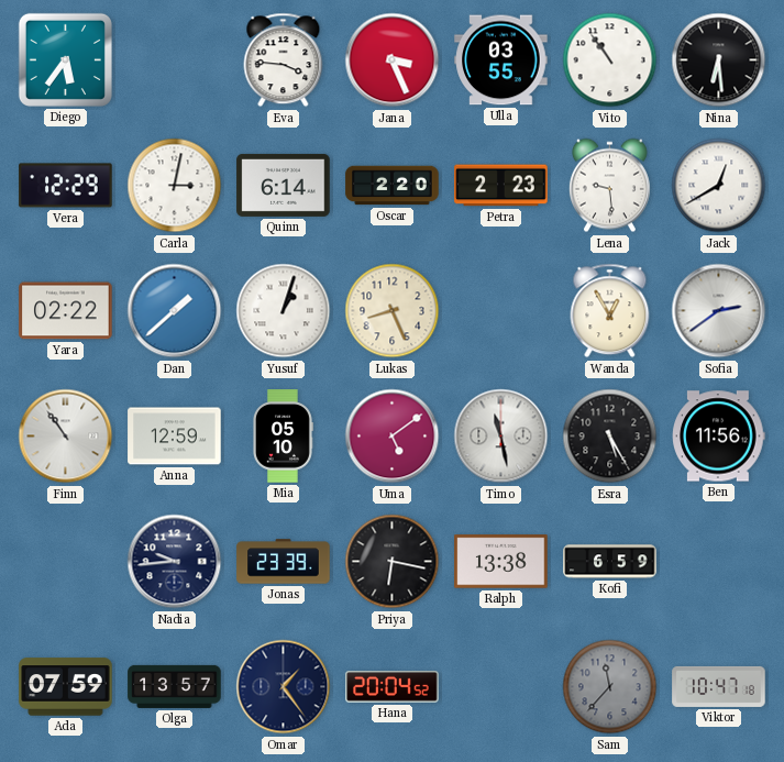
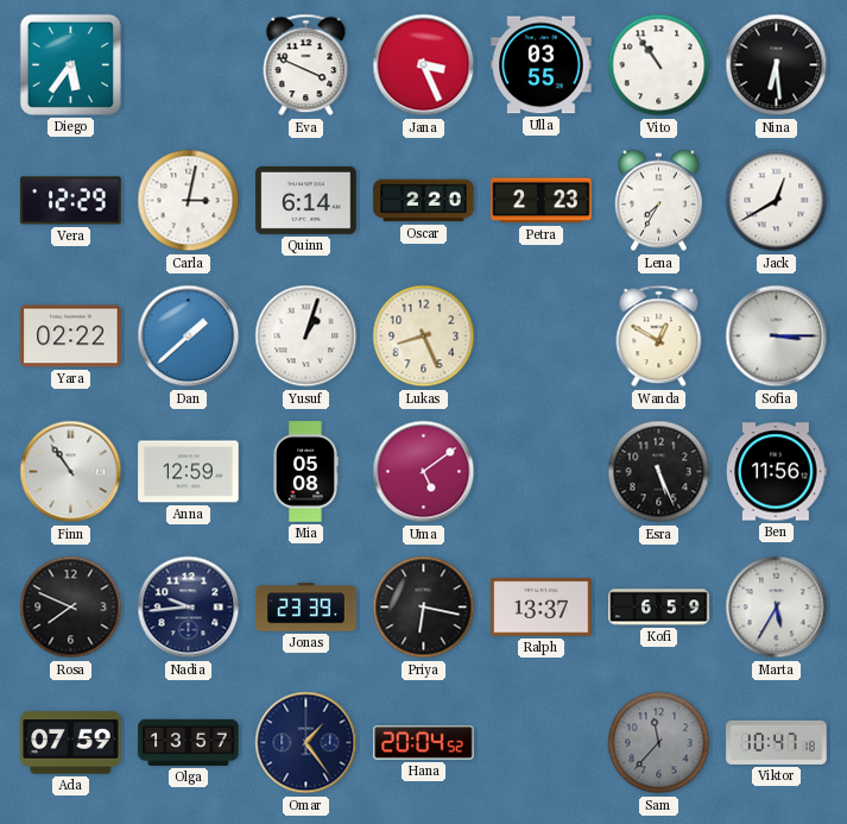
Eva: 3:46 -> 3:49
Lena: 9:29 -> 7:35
Wanda: 12:55 -> 12:50
Sofia: 2:39 -> 3:15
Mia: 05:10 -> 05:08
Timo: 11:28 -> none
Esra: 5:25 -> 5:26
Rosa: none -> 7:49
Ralph: 13:38 -> 13:37
Marta: none -> 5:35
